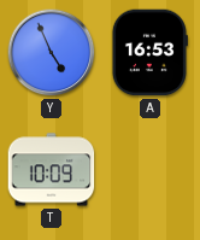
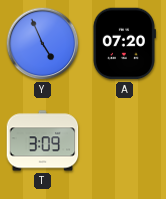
A: 16:53 -> 07:20
T: 10:09 -> 3:09
